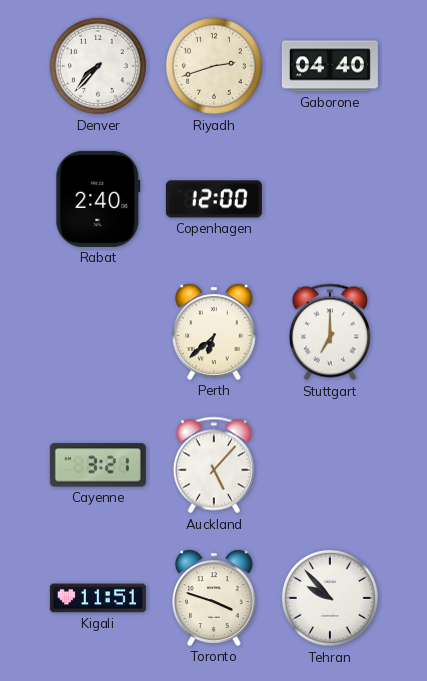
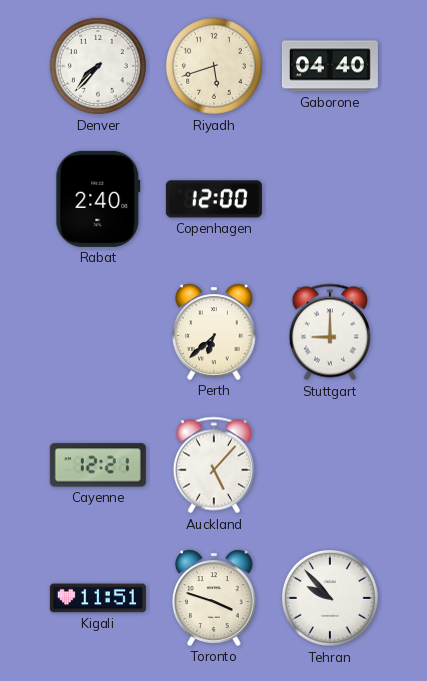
Riyadh: 2:42 -> 5:42
Stuttgart: 7:00 -> 9:00
Cayenne: 3:21 -> 12:21
